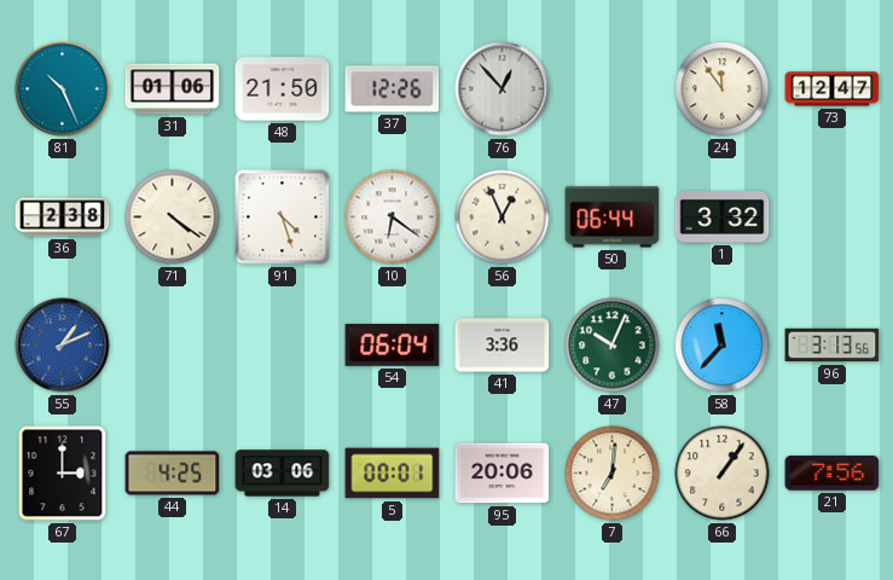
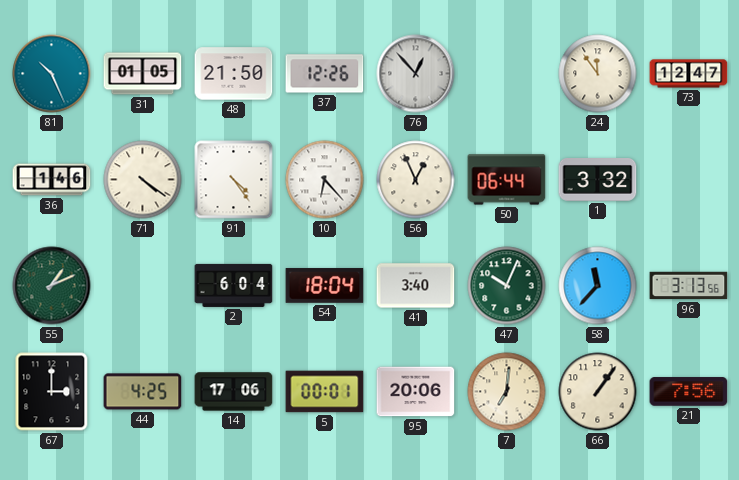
31: 01:06 -> 01:05
36: 2:38 -> 1:46
91: 4:27 -> 4:24
10: 6:21 -> 6:23
55 dial: blue -> green
2: none -> 6:04
54: 06:04 -> 18:04
41: 3:36 -> 3:40
14: 03:06 -> 17:06
